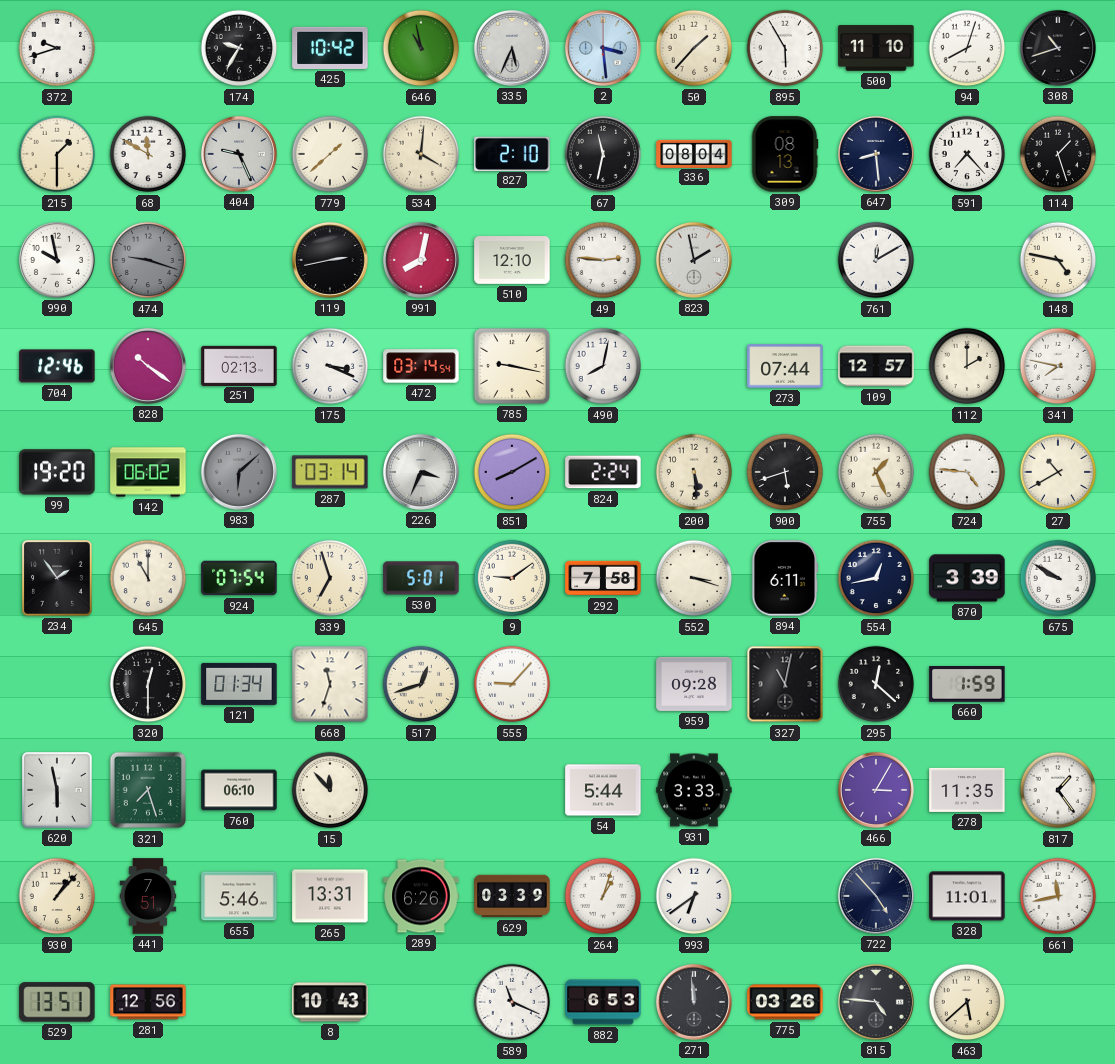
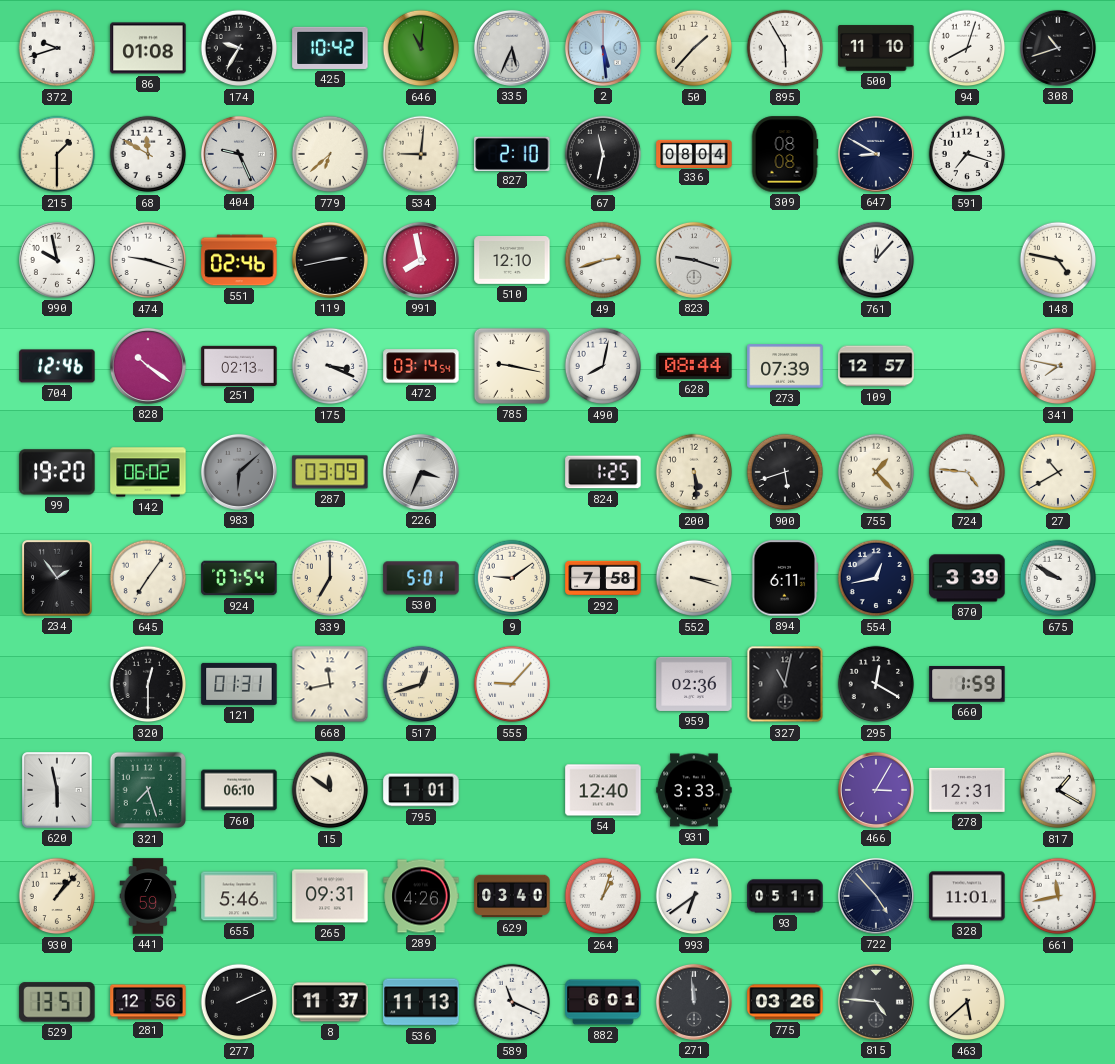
86: none -> 01:08
646: 10:58 -> 11:01
2: 3:29 -> 5:29
779: 1:38 -> 6:38
534: 4:01 -> 9:01
309: 08:13 -> 08:08
647: 8:29 -> 8:50
591: 7:23 -> 7:18
114: 1:27 -> none
474 dial: grey -> white
551: none -> 02:46
991: 8:02 -> 7:58
49: 2:46 -> 2:42
823: 1:58 -> 9:18
761: 12:10 -> 12:07
628: none -> 08:44
273: 07:44 -> 07:39
112: 2:00 -> none
287: 03:14 -> 03:09
851: 8:10 -> none
824: 2:24 -> 1:25
755: 1:26 -> 1:23
645: 11:00 -> 7:06
339: 6:57 -> 7:00
121: 01:34 -> 01:31
668: 11:33 -> 11:43
959: 09:28 -> 02:36
295: 12:22 -> 12:20
15: 11:53 -> 11:51
795: none -> 1:01
54: 5:44 -> 12:40
278: 11:35 -> 12:31
817: 1:24 -> 1:20
441: 7:51 -> 7:59
265: 13:31 -> 09:31
289: 6:26 -> 4:26
629: 03:39 -> 03:40
93: none -> 05:11
277: none -> 2:11
8: 10:43 -> 11:37
536: none -> 11:13
882: 6:53 -> 6:01
